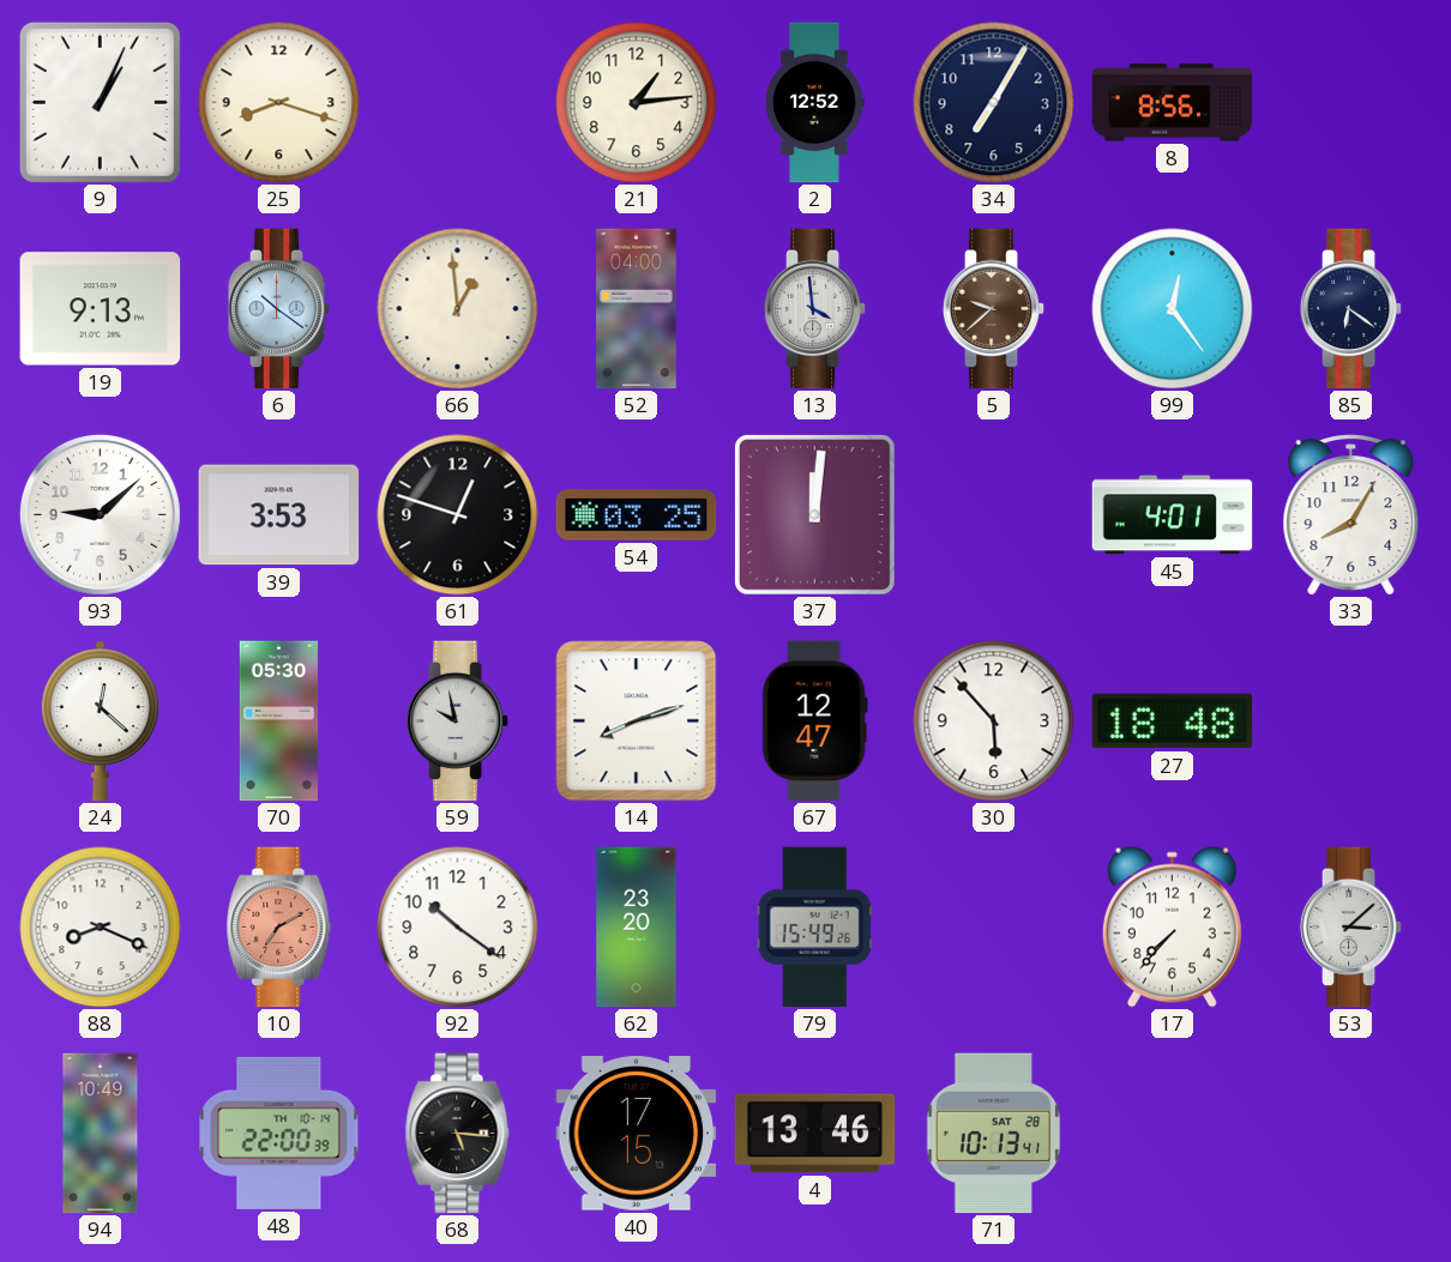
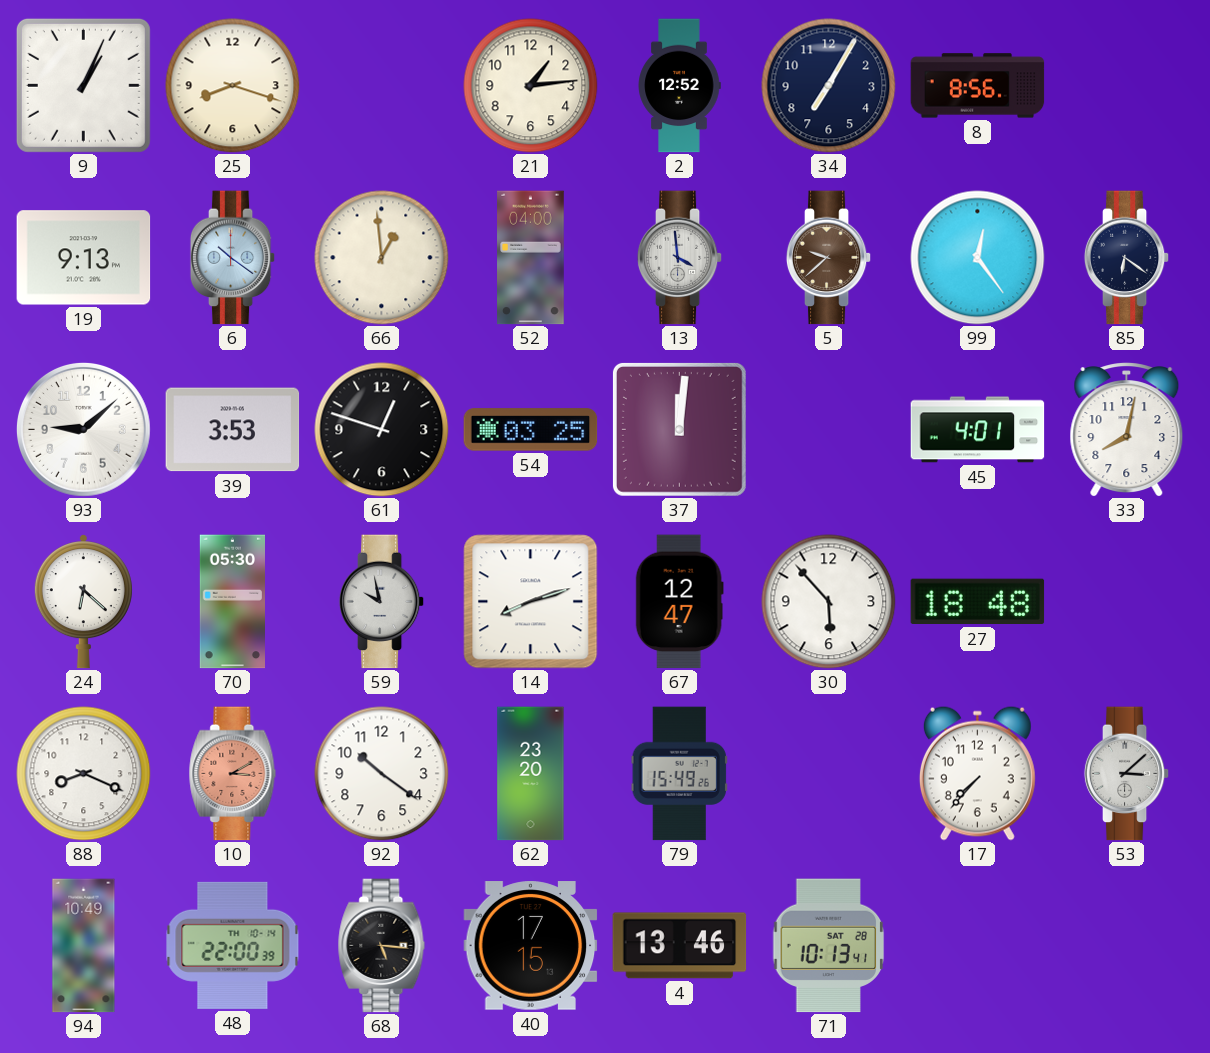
33: 8:05 -> 8:02
24: 12:22 -> 6:22
10: 7:10 -> 3:10
